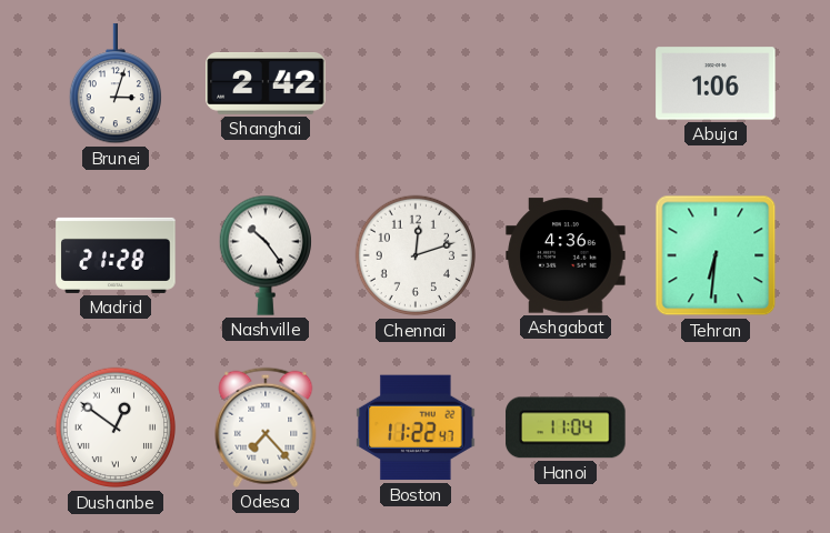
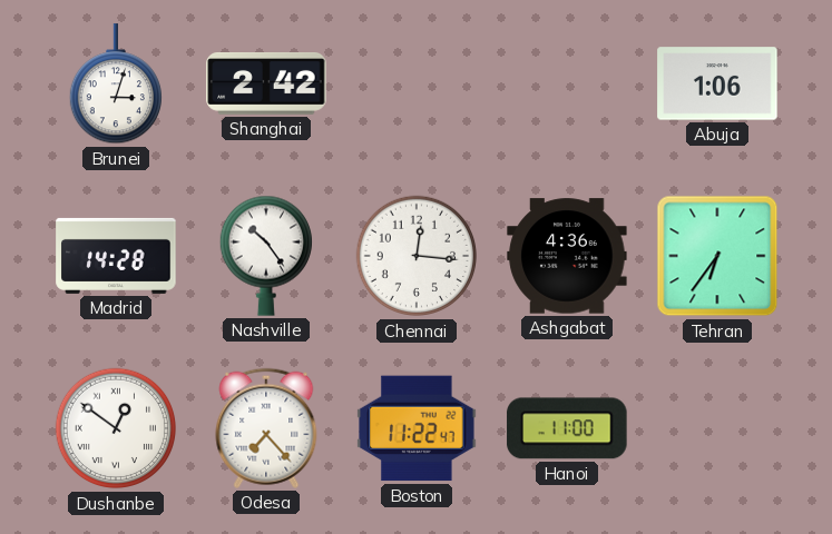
Madrid: 21:28 -> 14:28
Chennai: 12:12 -> 12:16
Tehran: 6:31 -> 6:36
Hanoi: 11:04 -> 11:00
